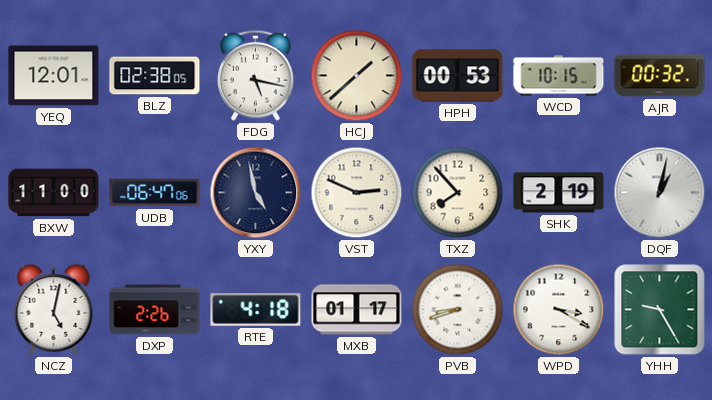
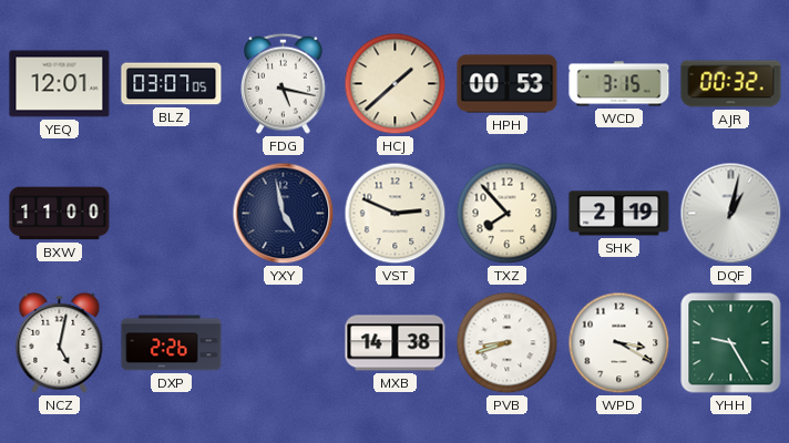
BLZ: 02:38 -> 03:07
WCD: 10:15 -> 3:15
UDB: 06:47 -> none
RTE: 4:18 -> none
MXB: 01:17 -> 14:38
